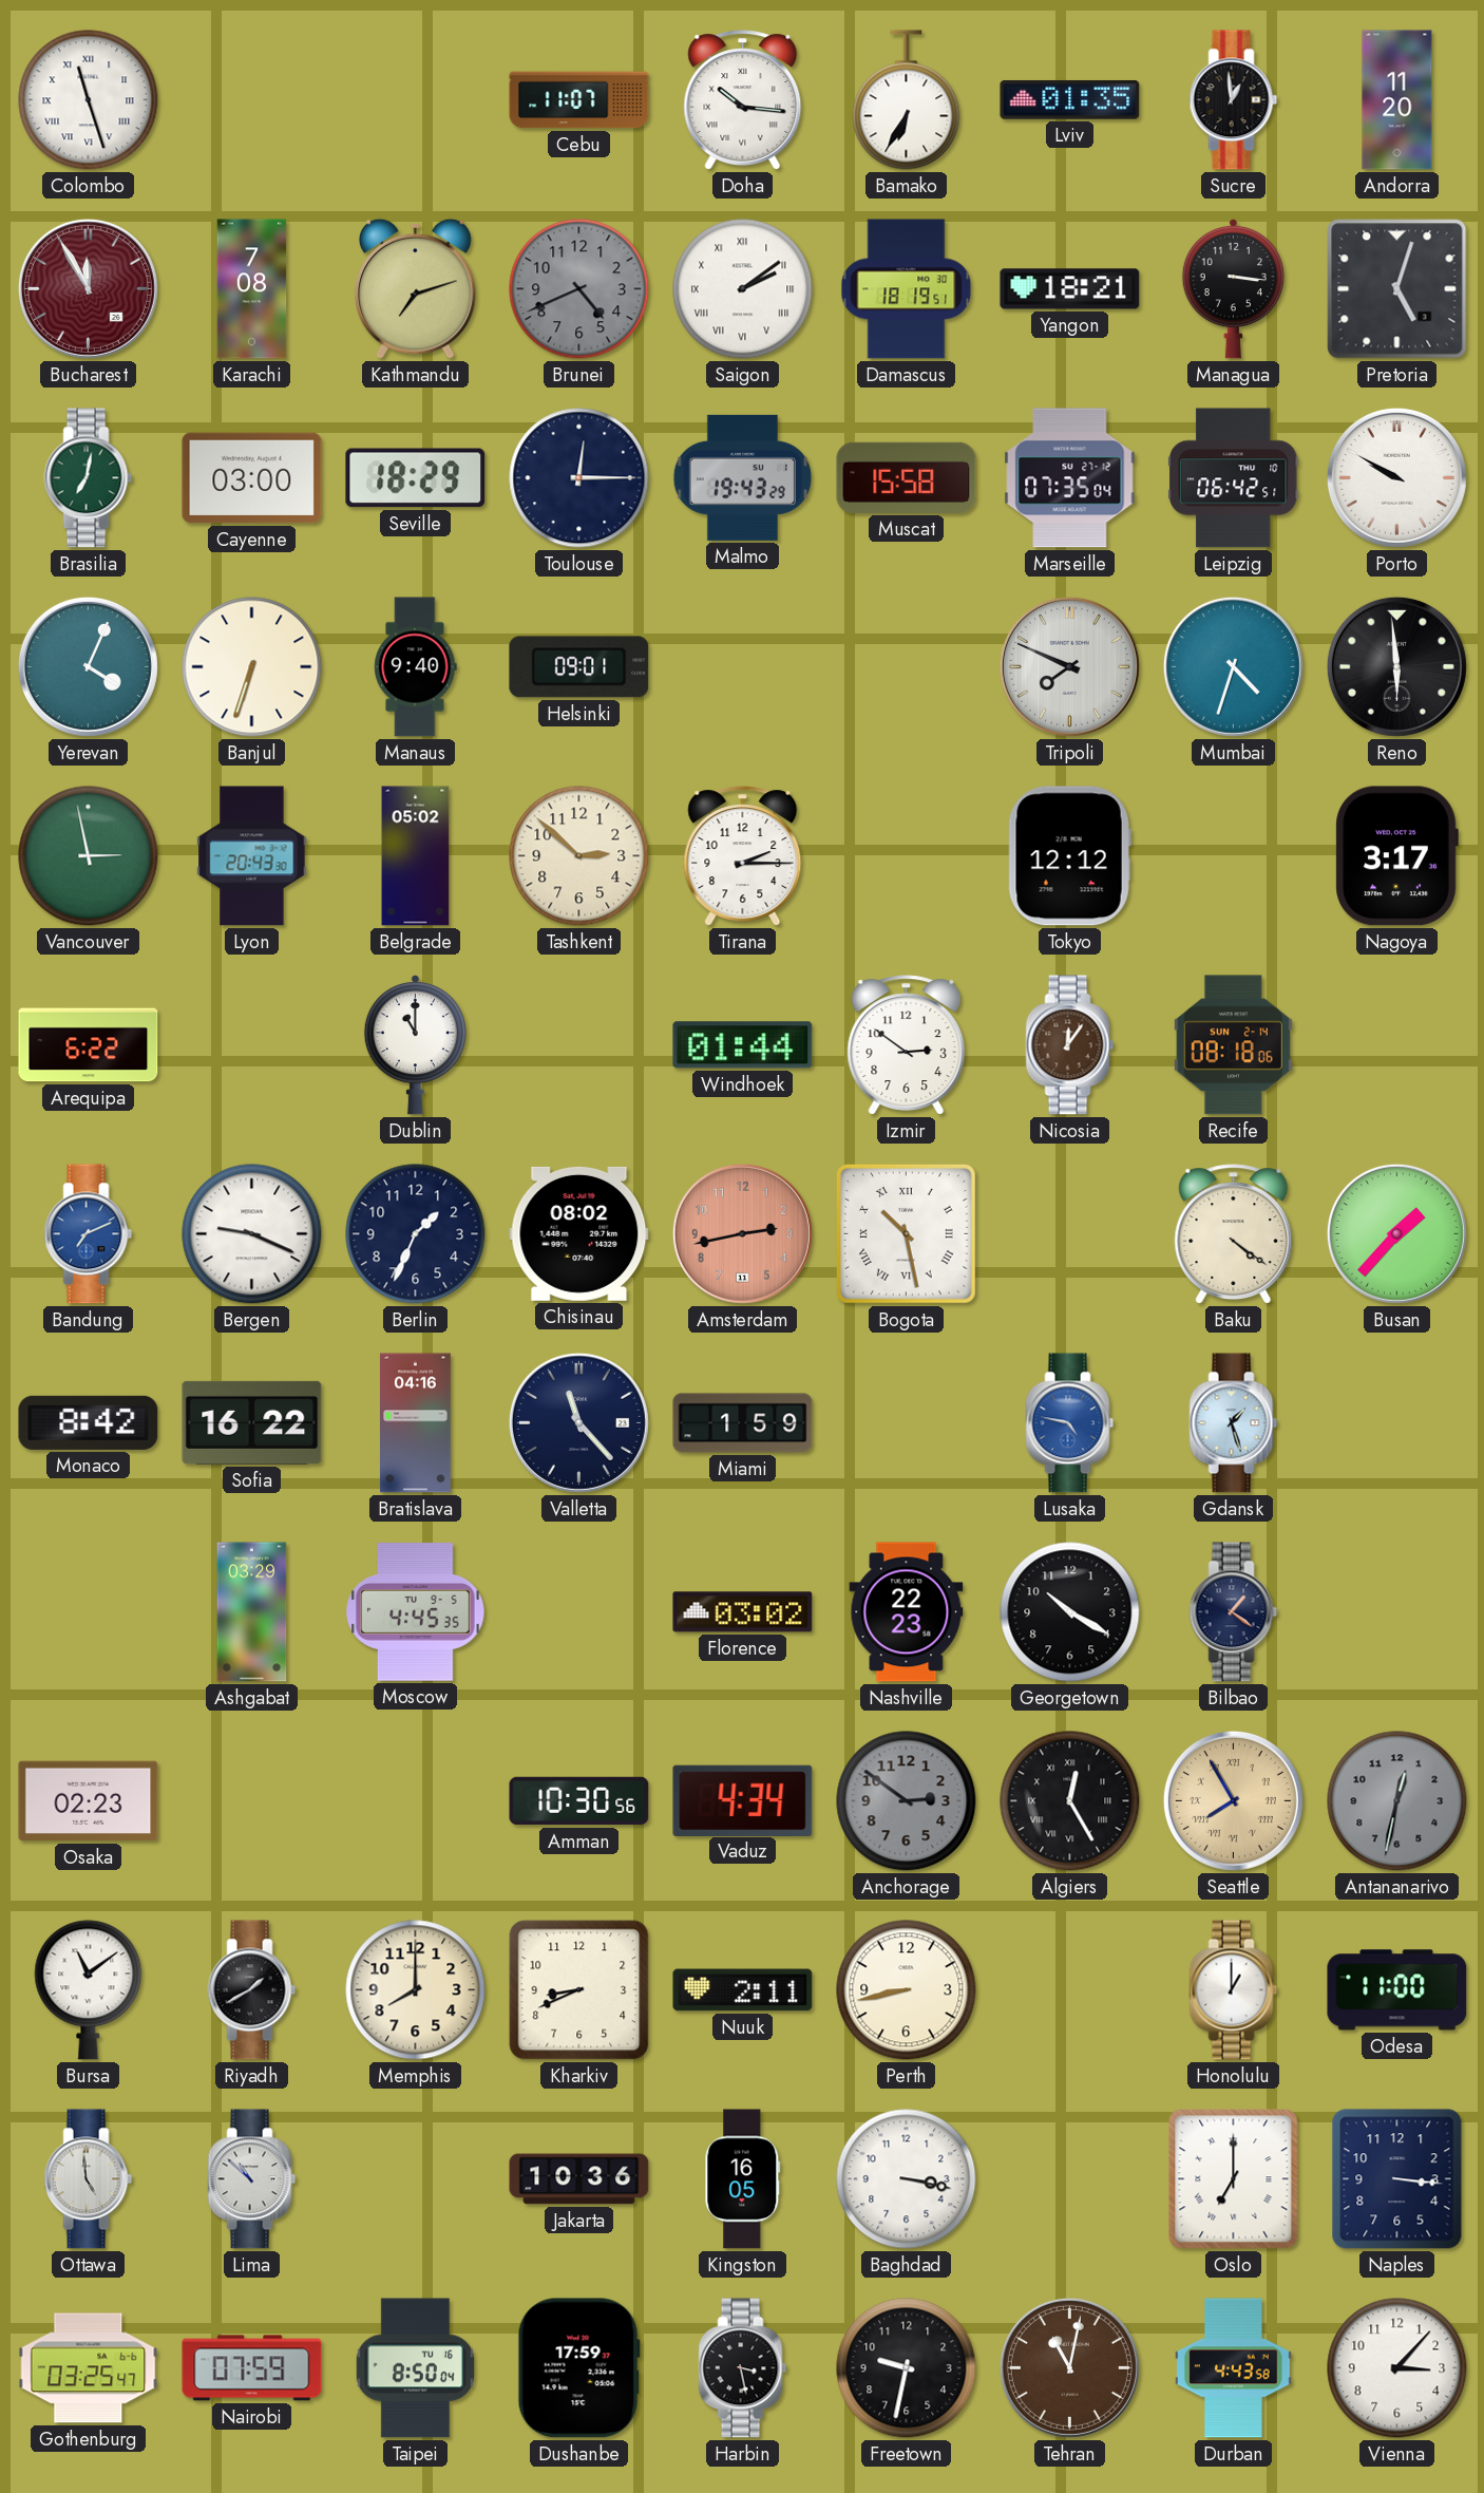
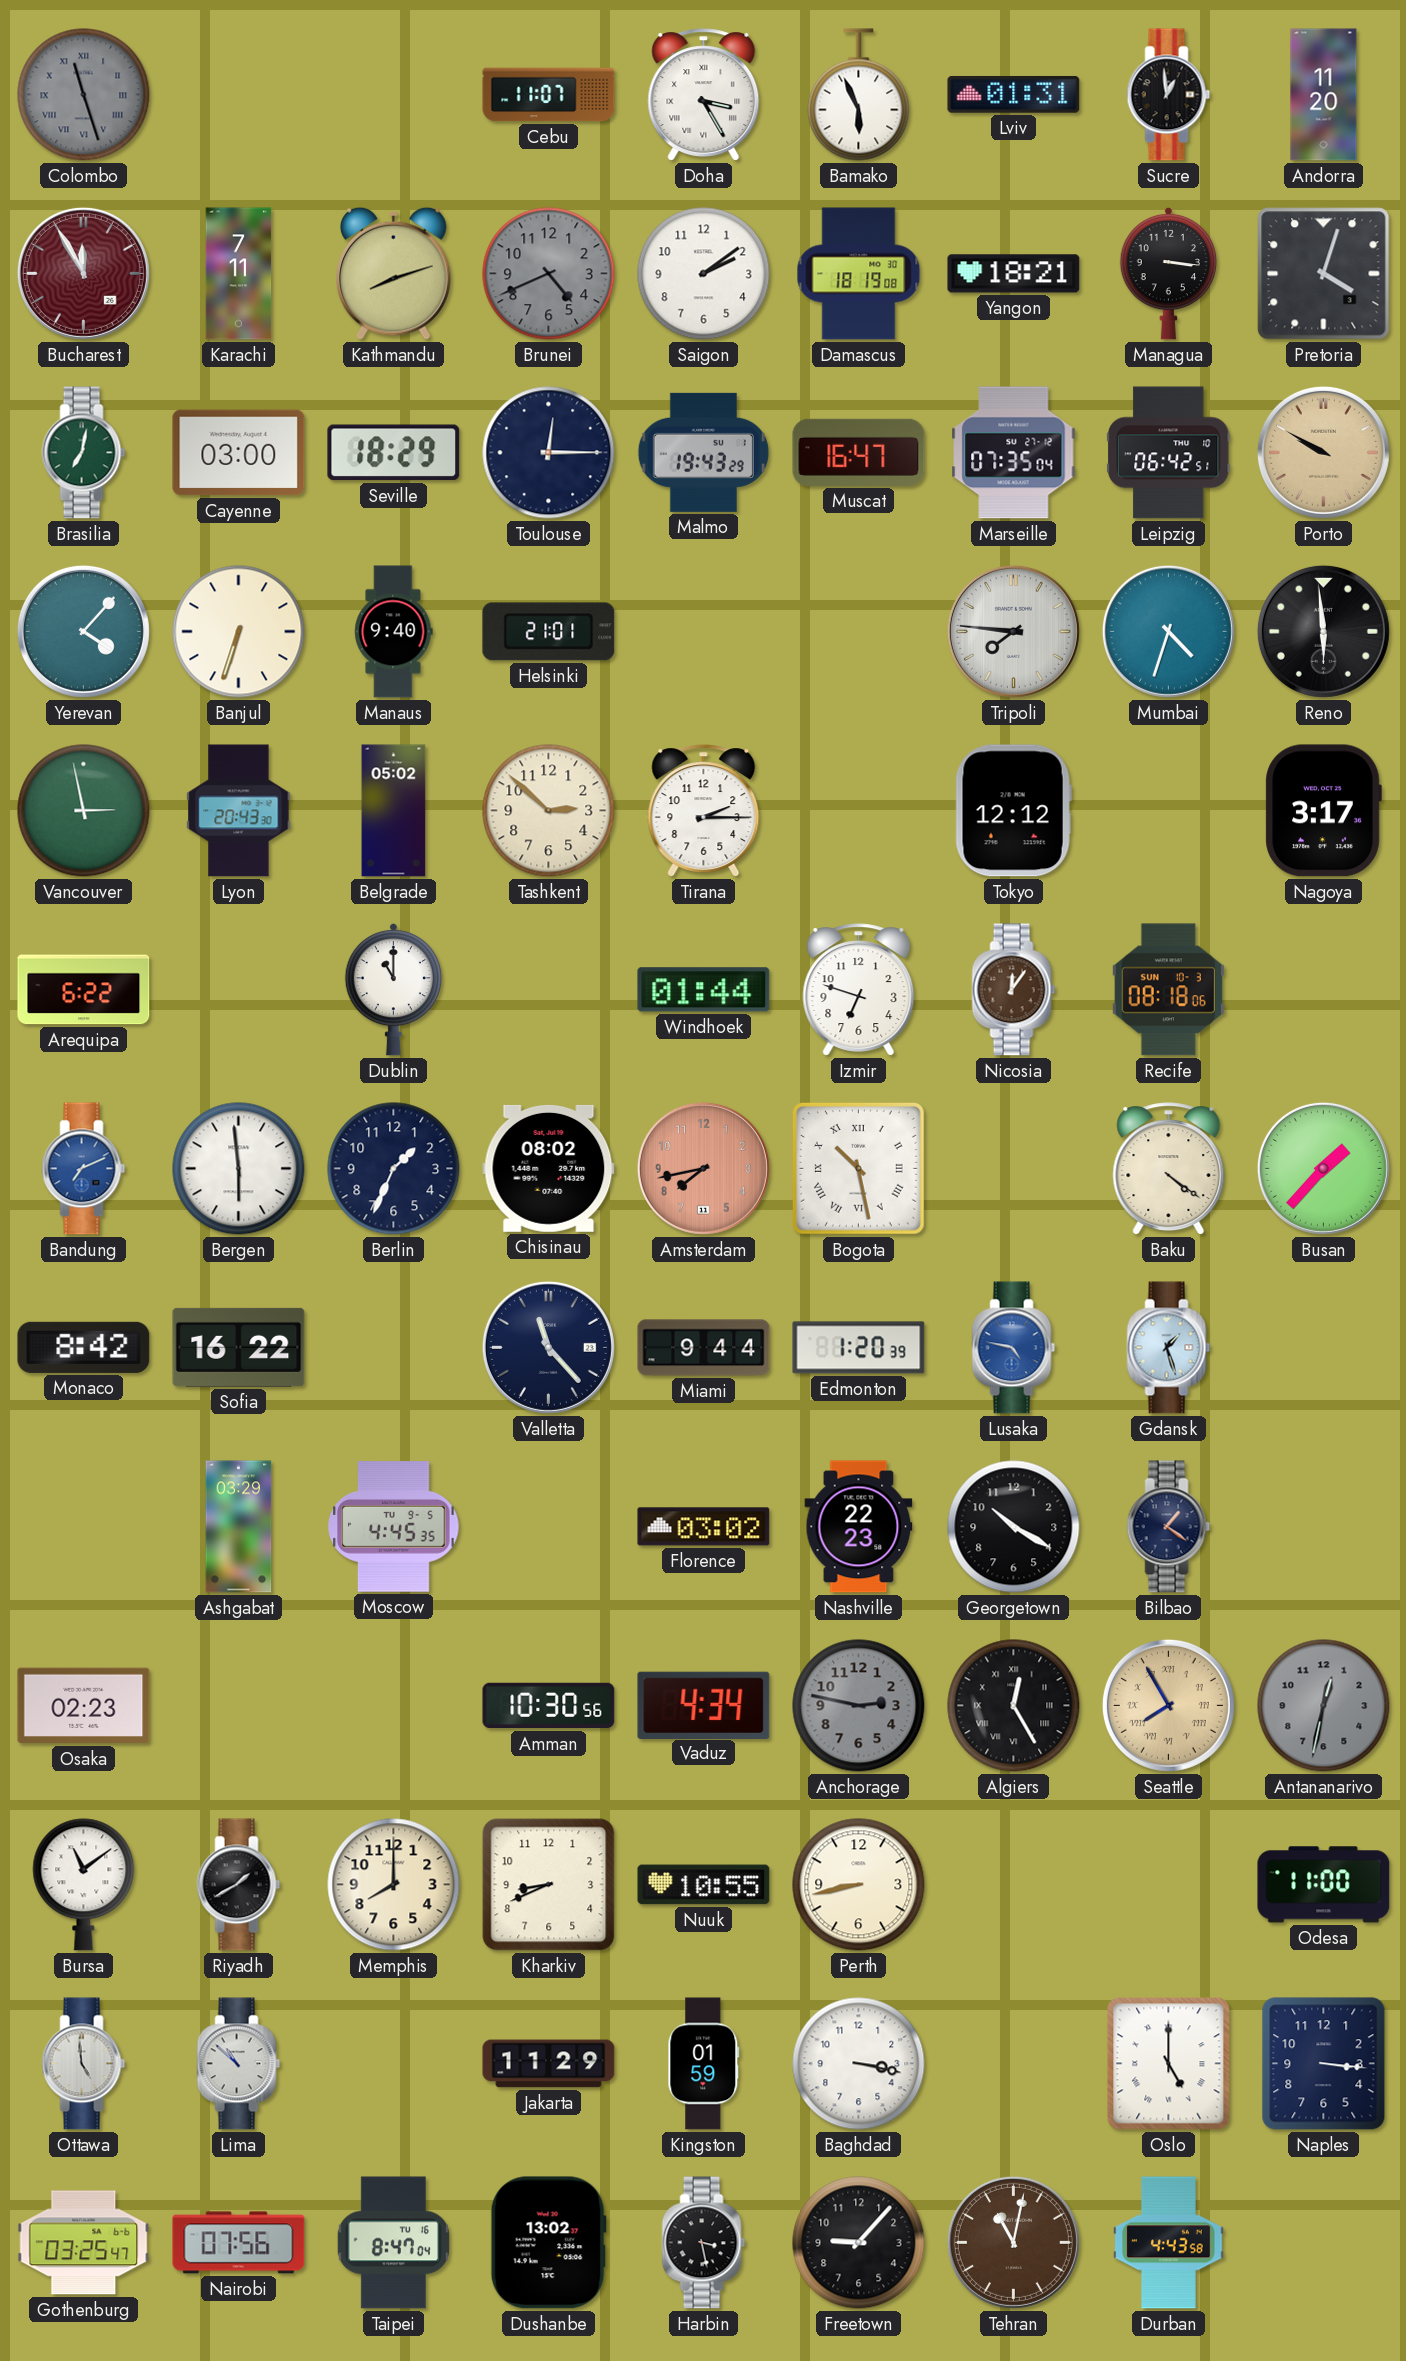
Colombo dial: white -> grey
Doha: 10:16 -> 3:25
Bamako: 6:35 -> 5:56
Lviv: 01:35 -> 01:31
Karachi: 7:08 -> 7:11
Kathmandu: 7:12 -> 8:12
Saigon numerals: Roman -> Arabic
Damascus: 18:19:51 -> 18:19:08
Pretoria: 5:03 -> 4:03
Muscat: 15:58 -> 16:47
Porto dial: white -> champagne
Yerevan: 4:04 -> 4:07
Helsinki: 09:01 -> 21:01
Tripoli: 7:49 -> 7:46
Izmir: 2:51 -> 6:48
Recife date: SUN 2-14 -> SUN 10-3
Bergen: 9:19 -> 5:59
Amsterdam: 2:43 -> 7:43
Bratislava: 04:16 -> none
Miami: 1:59 -> 9:44
Edmonton: none -> 1:20
Anchorage: 2:51 -> 2:47
Nuuk: 2:11 -> 10:55
Honolulu: 1:00 -> none
Jakarta: 10:36 -> 11:29
Kingston: 16:05 -> 01:59
Oslo: 7:00 -> 5:00
Nairobi: 07:59 -> 07:56
Taipei: 8:50 -> 8:47
Dushanbe: 17:59 -> 13:02
Freetown: 9:32 -> 9:07
Vienna: 3:07 -> none
